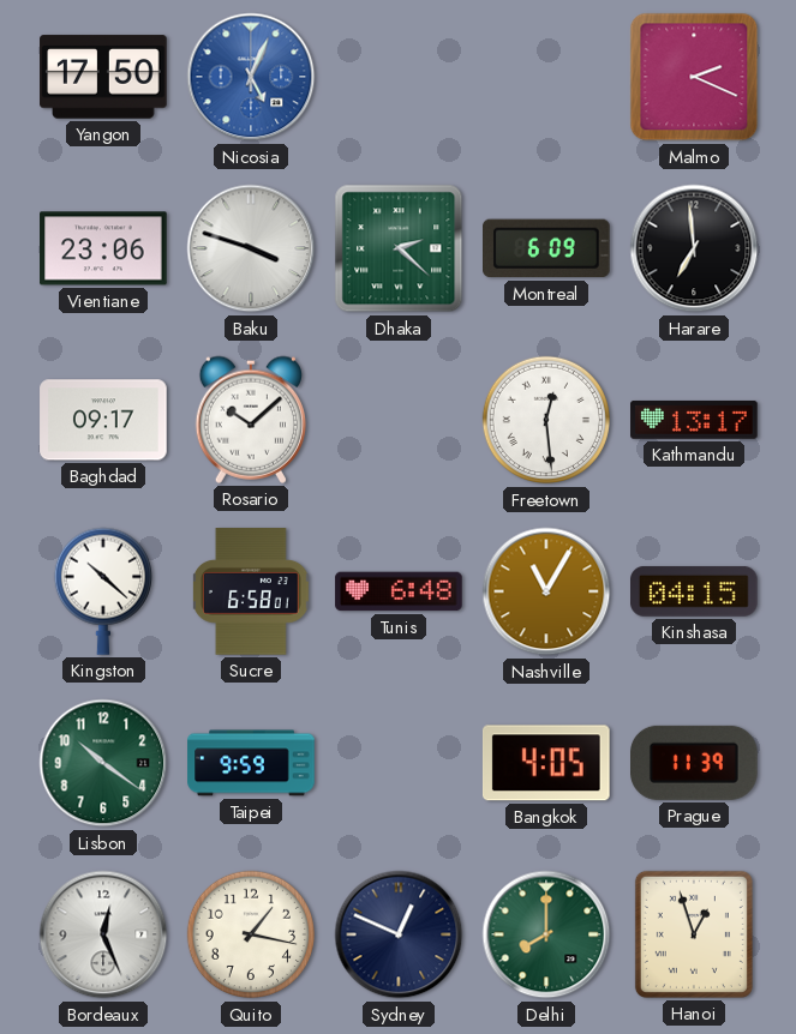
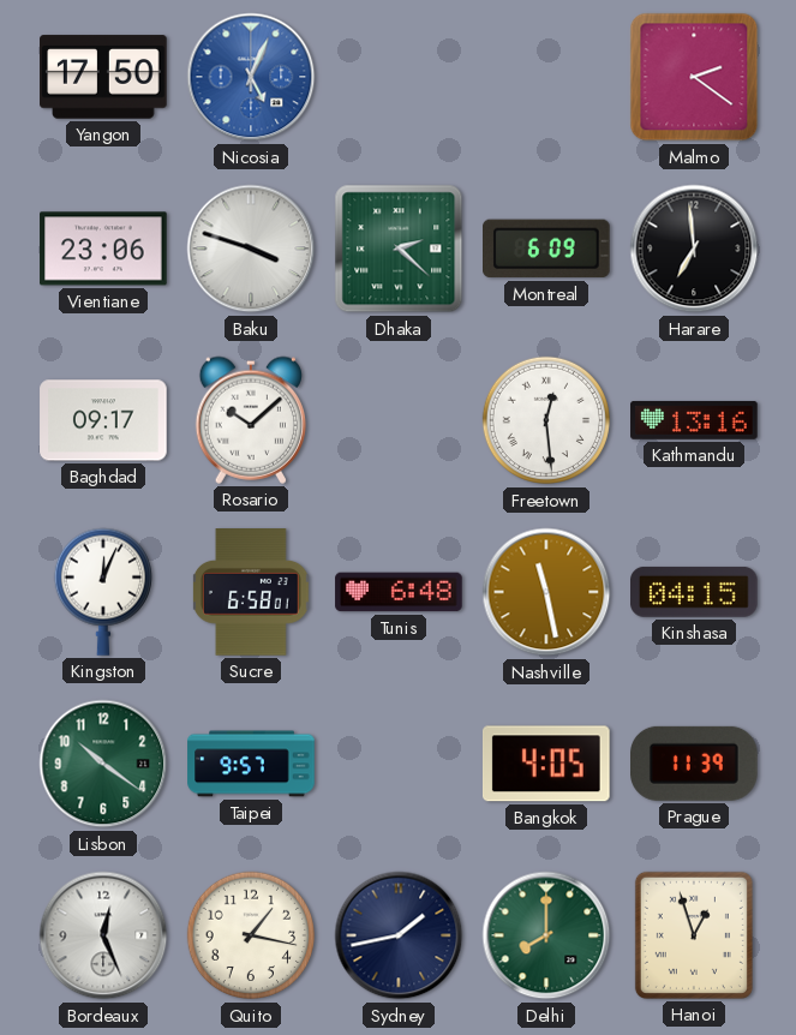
Malmo: 2:19 -> 2:21
Kathmandu: 13:17 -> 13:16
Kingston: 10:22 -> 12:04
Nashville: 11:05 -> 11:28
Taipei: 9:59 -> 9:57
Sydney: 12:49 -> 1:43
